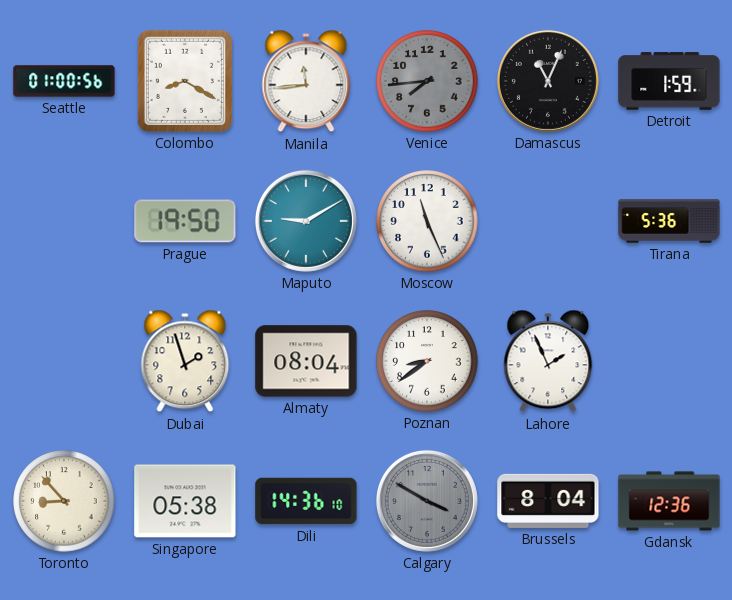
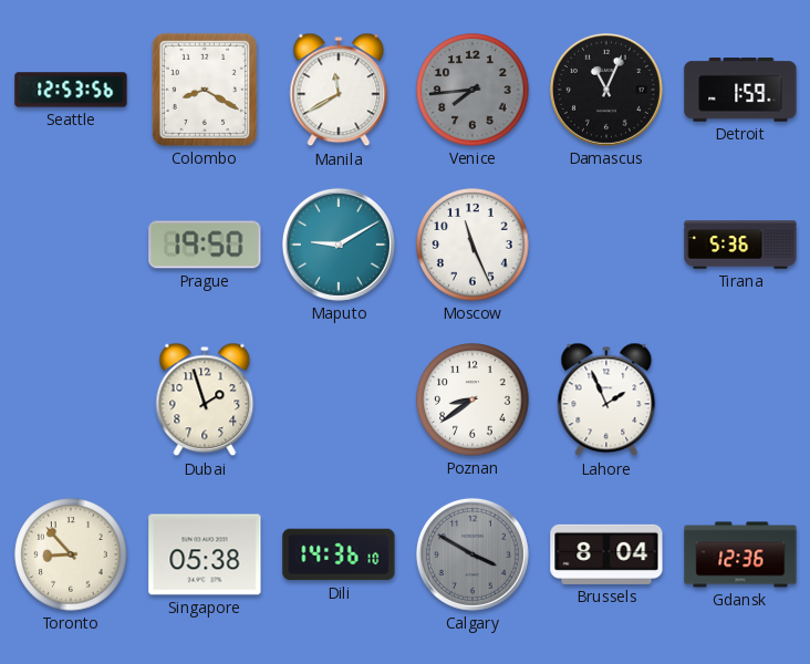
Seattle: 01:00 -> 12:53
Manila: 11:44 -> 11:40
Almaty: 08:04 -> none
